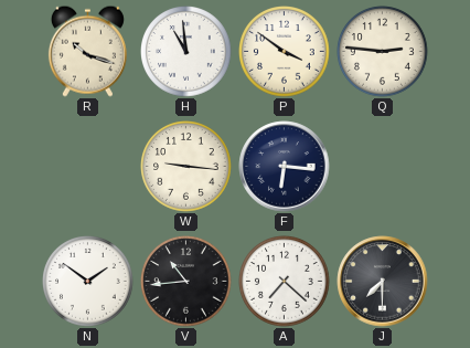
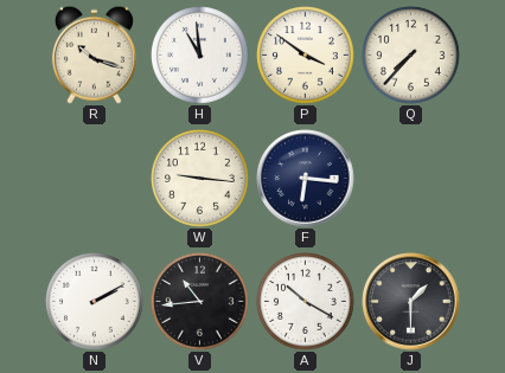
Q: 2:46 -> 7:37
N: 1:51 -> 2:10
A: 7:22 -> 10:20
J: 7:30 -> 1:30
